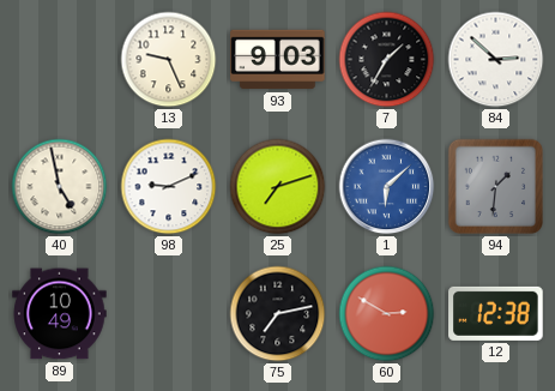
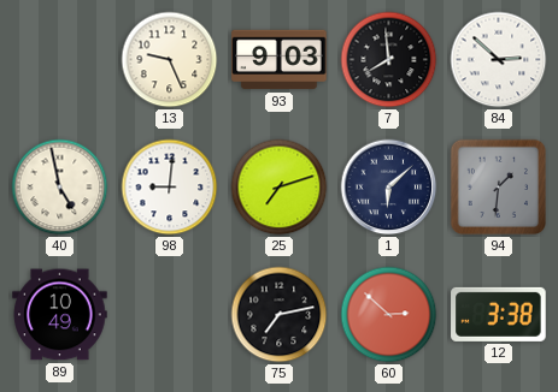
7: 1:35 -> 7:59
98: 9:11 -> 9:01
1 dial: blue -> navy
60: 2:50 -> 2:52
12: 12:38 -> 3:38
